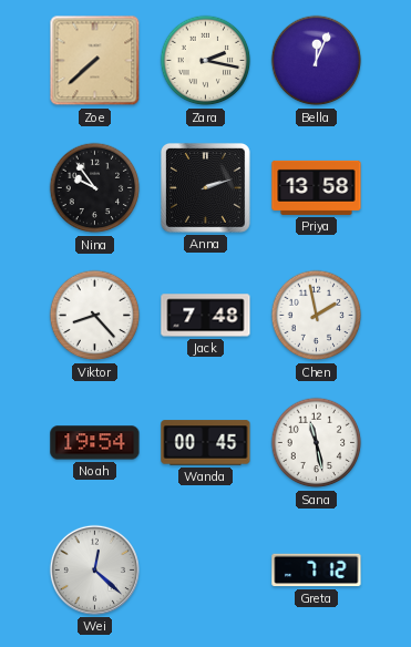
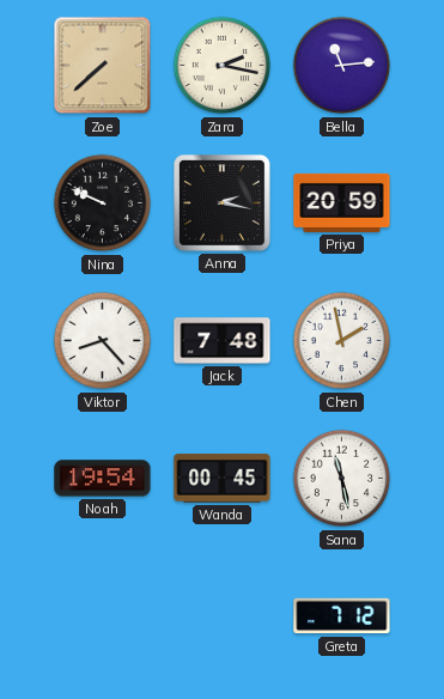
Bella: 12:04 -> 11:14
Nina: 9:54 -> 9:49
Anna: 2:12 -> 2:17
Priya: 13:58 -> 20:59
Wei: 12:22 -> none
